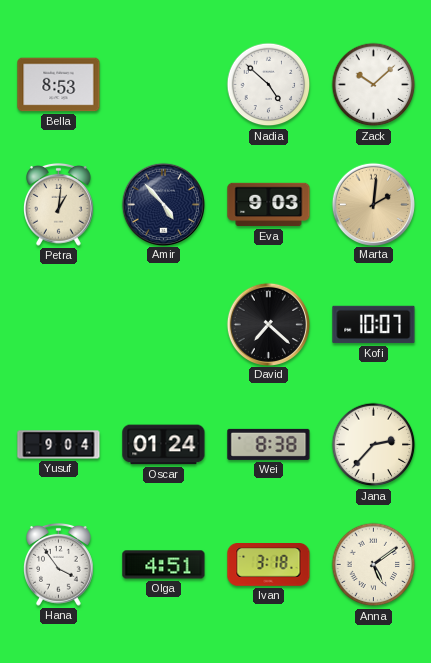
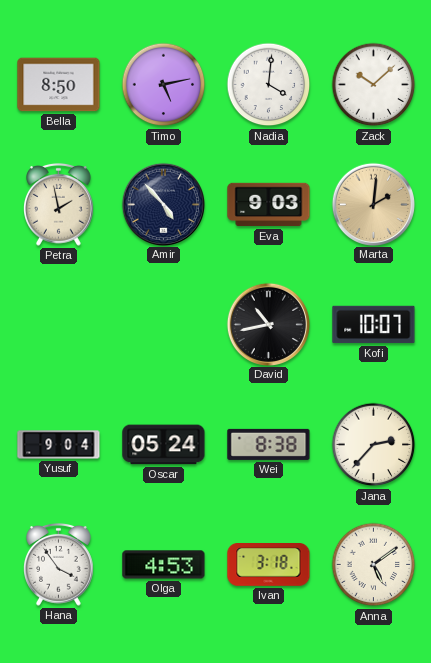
Bella: 8:53 -> 8:50
Timo: none -> 5:13
Nadia: 4:52 -> 4:01
Petra: 1:01 -> 1:58
David: 7:22 -> 10:43
Oscar: 01:24 -> 05:24
Olga: 4:51 -> 4:53
